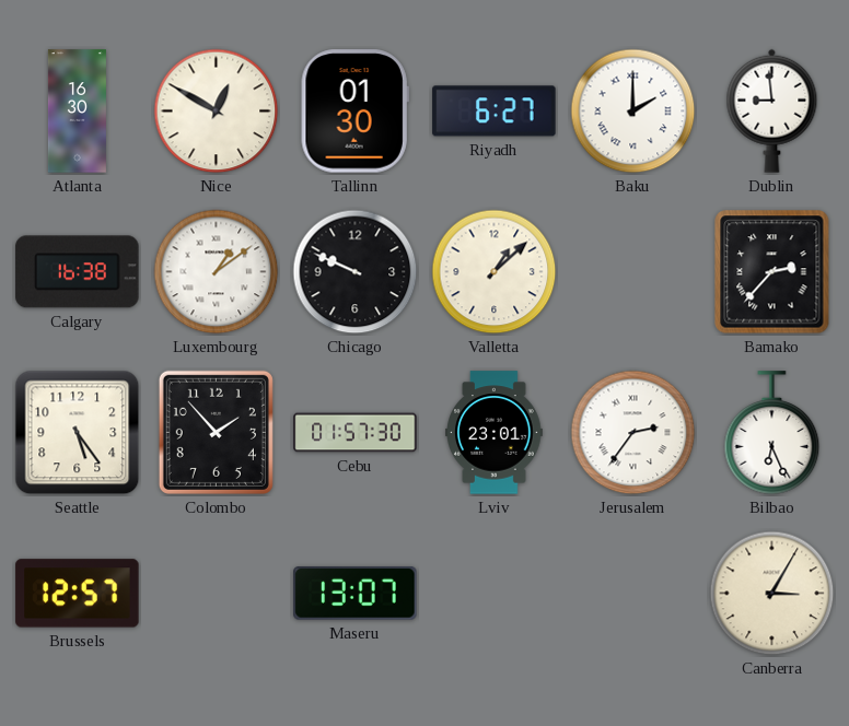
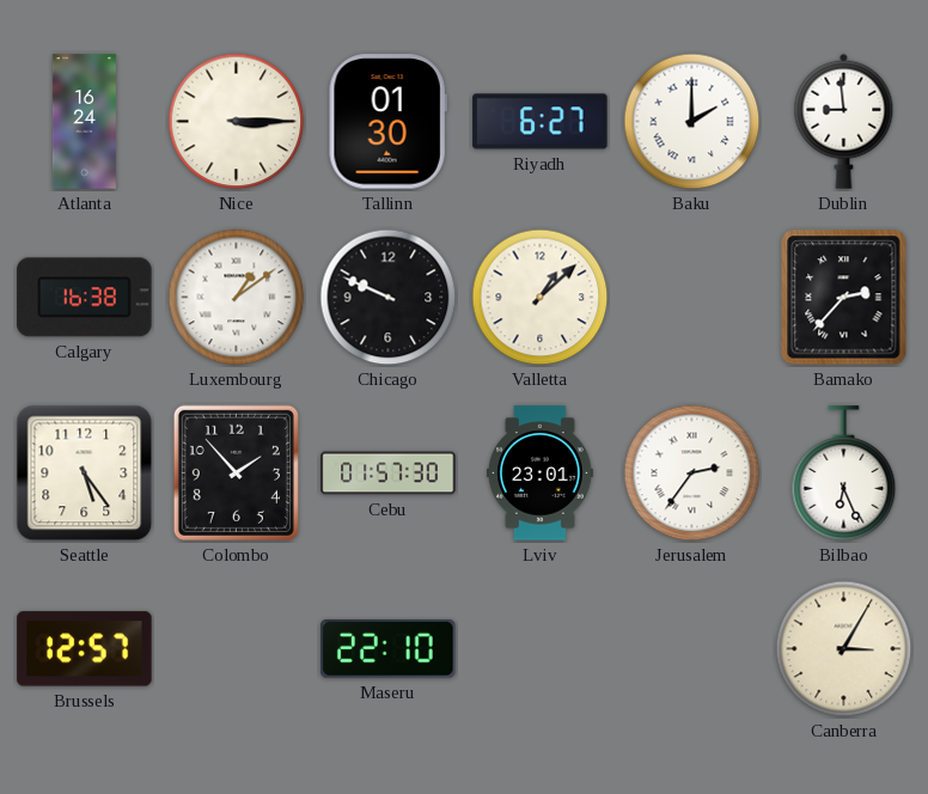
Atlanta: 16:30 -> 16:24
Nice: 12:50 -> 3:15
Maseru: 13:07 -> 22:10
